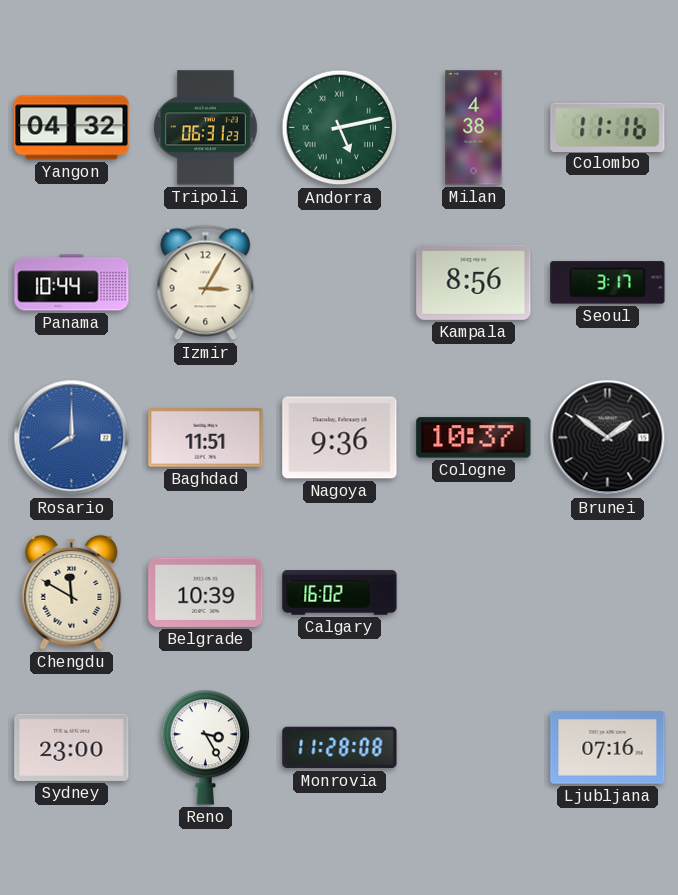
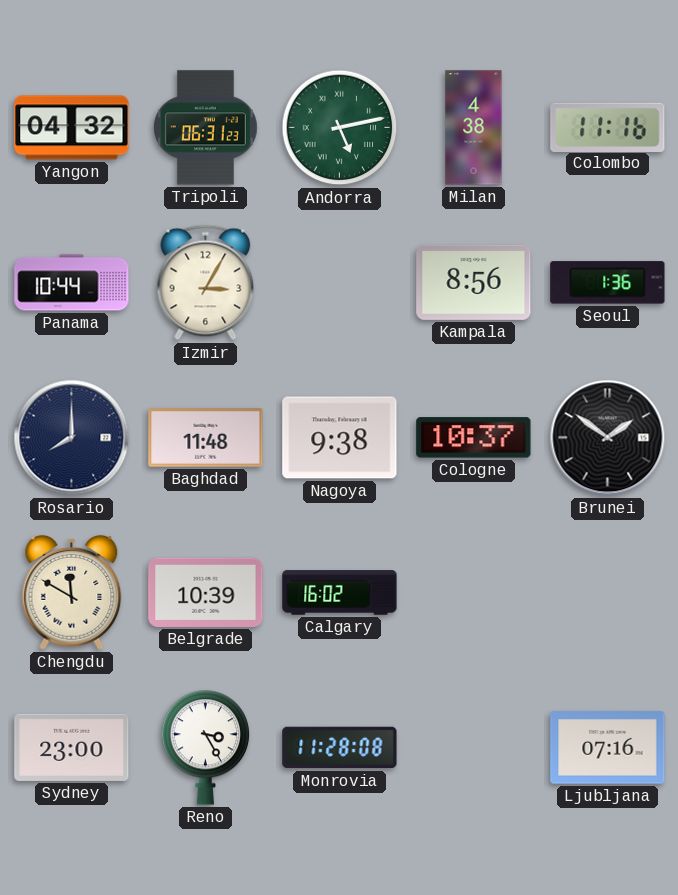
Seoul: 3:17 -> 1:36
Rosario dial: blue -> navy
Baghdad: 11:51 -> 11:48
Nagoya: 9:36 -> 9:38
